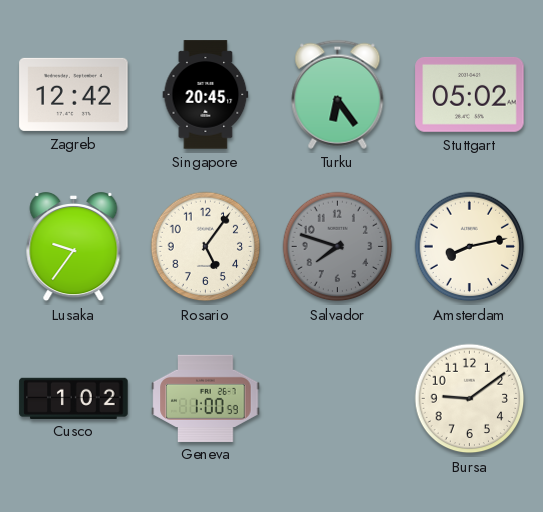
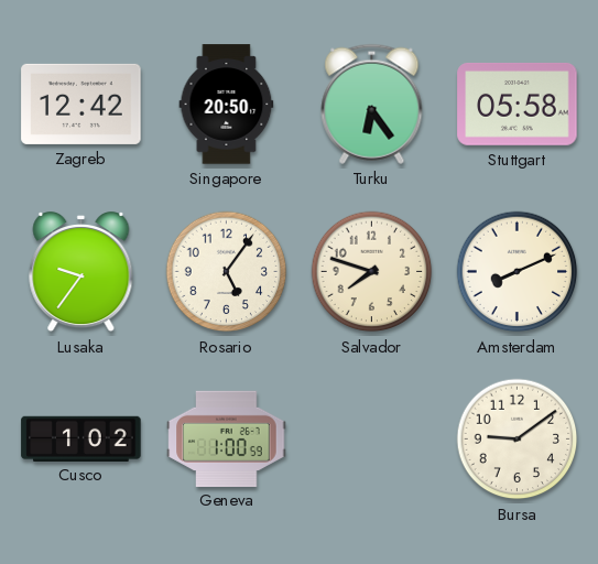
Singapore: 20:45 -> 20:50
Stuttgart: 05:02 -> 05:58
Salvador dial: grey -> cream
Amsterdam: 8:13 -> 8:11
